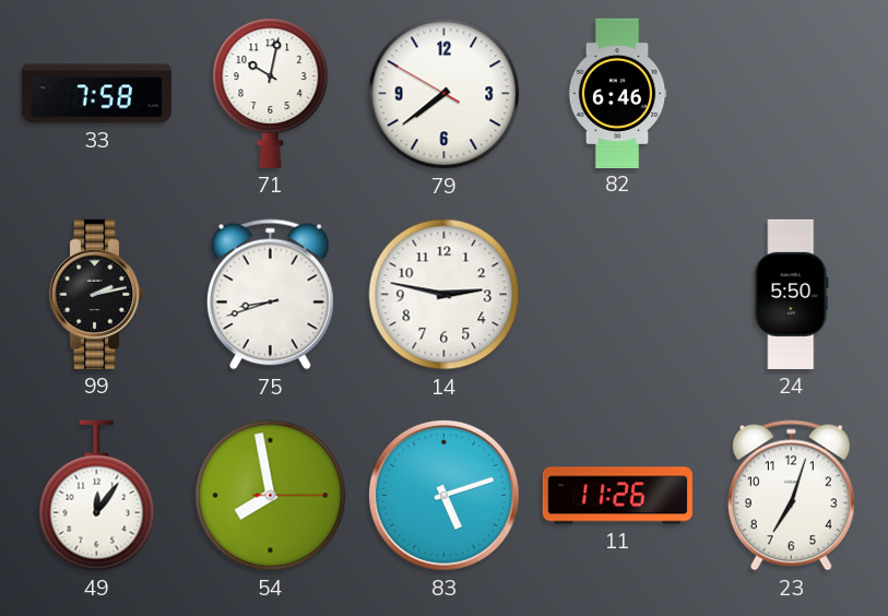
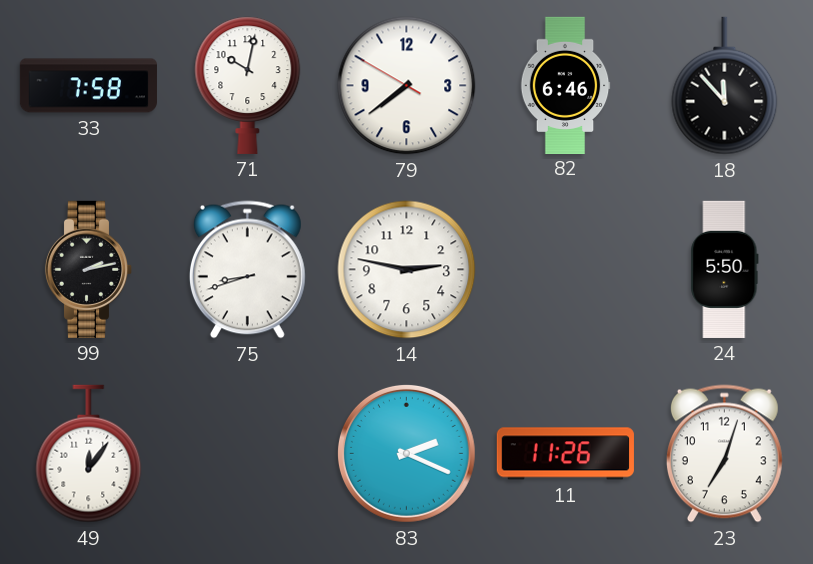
18: none -> 11:53
54: 7:58 -> none
83: 5:12 -> 2:19
